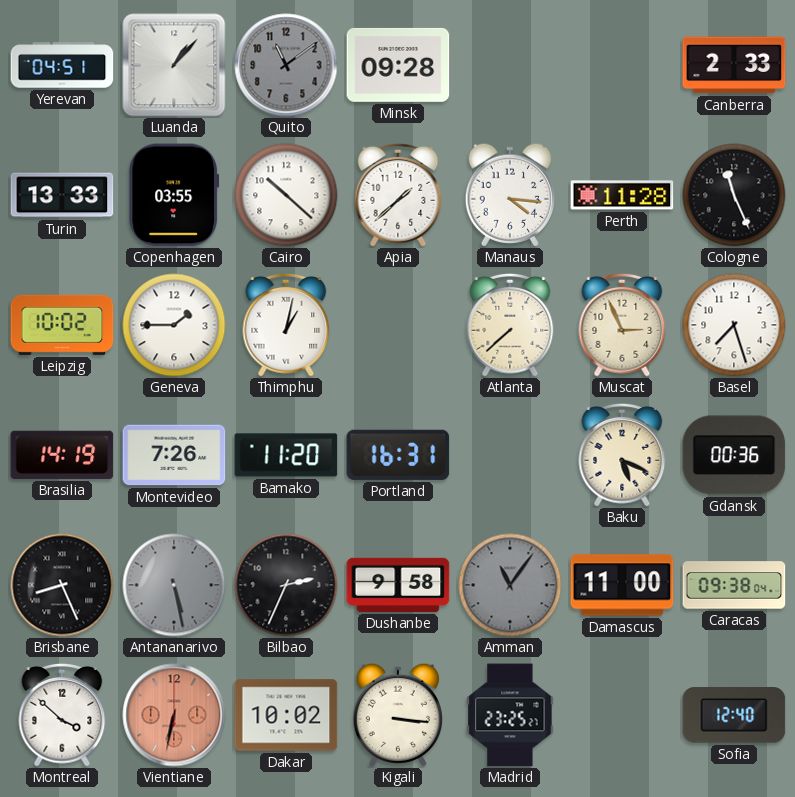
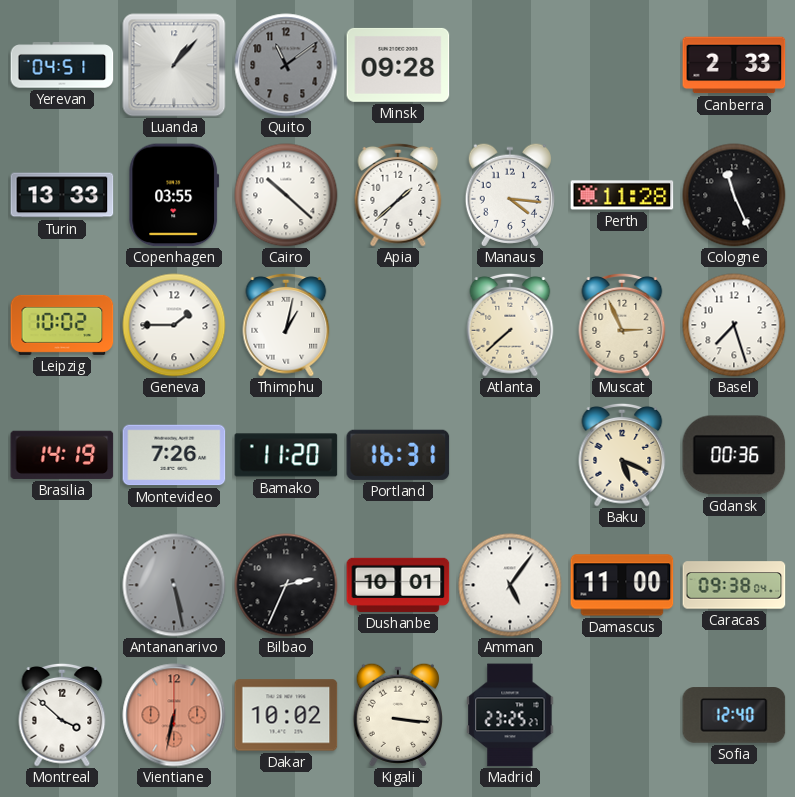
Brisbane: 8:26 -> none
Dushanbe: 9:58 -> 10:01
Amman: 11:06 -> 5:06
Amman dial: grey -> white
